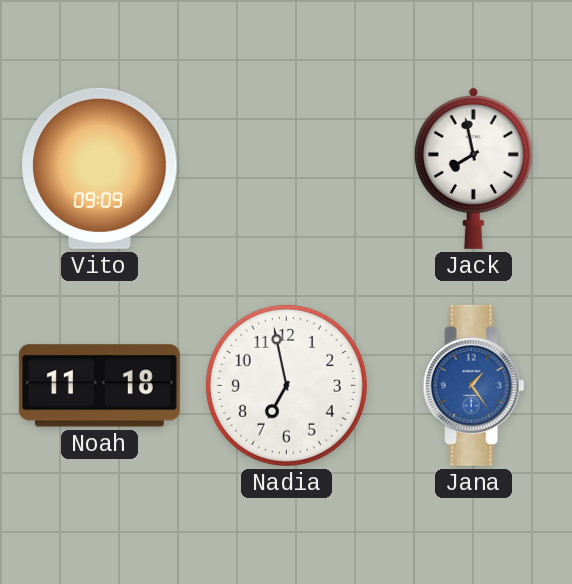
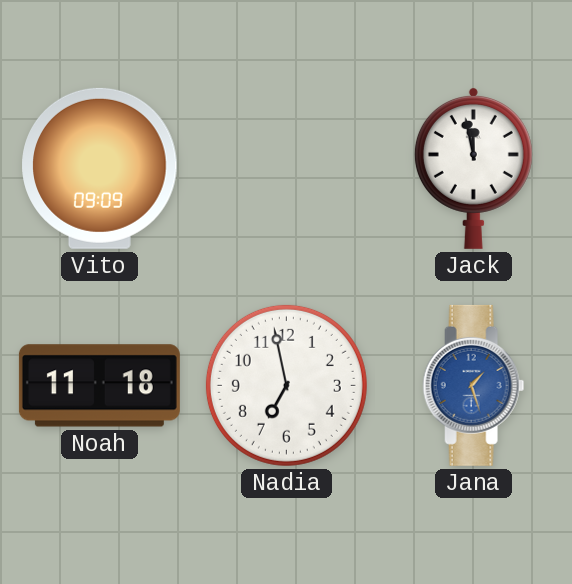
Jack: 7:58 -> 11:58
Jana: 1:24 -> 1:27
